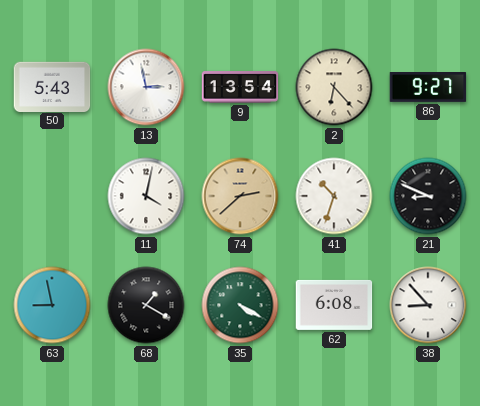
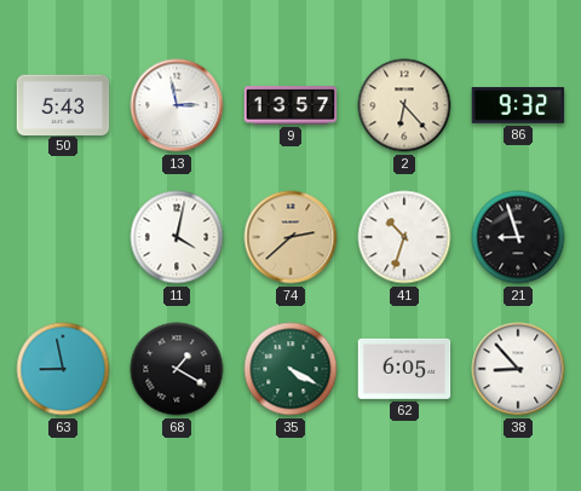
9: 13:54 -> 13:57
86: 9:27 -> 9:32
21: 8:49 -> 8:57
62: 6:08 -> 6:05
